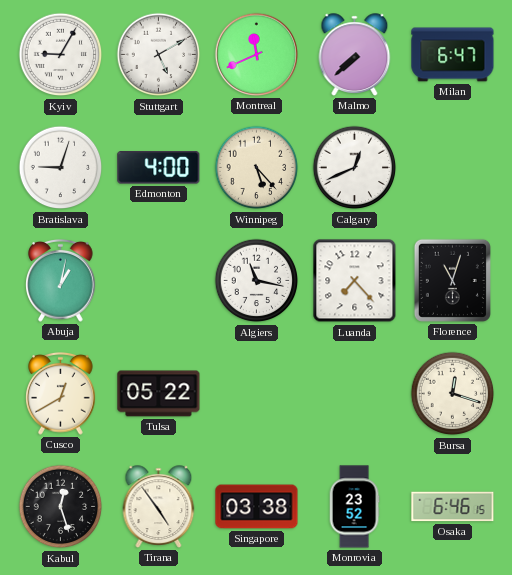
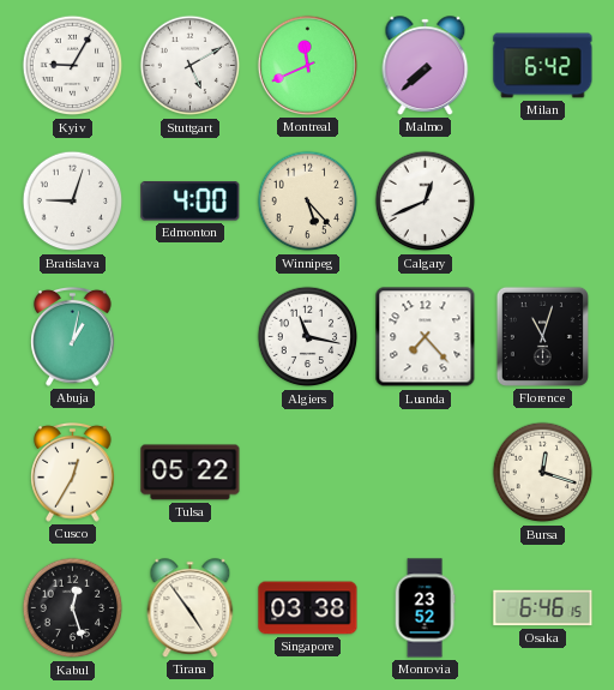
Milan: 6:47 -> 6:42
Cusco: 12:40 -> 12:35
